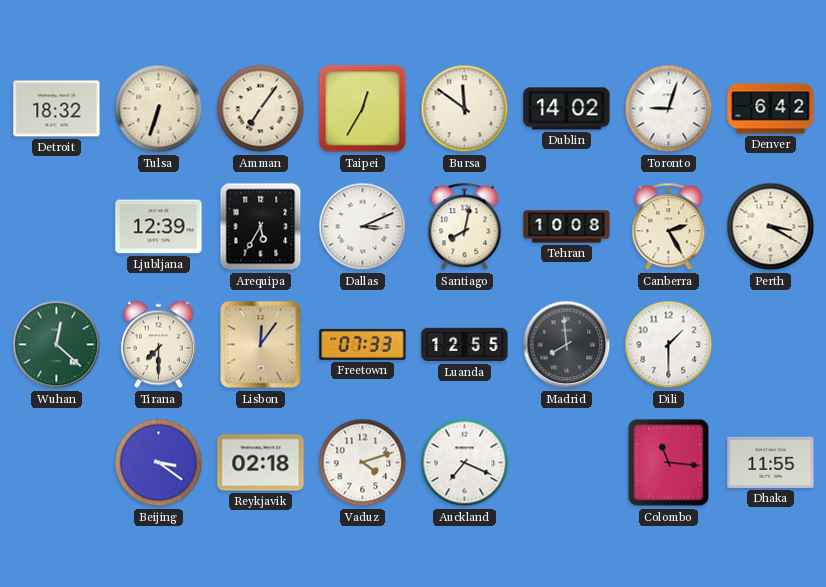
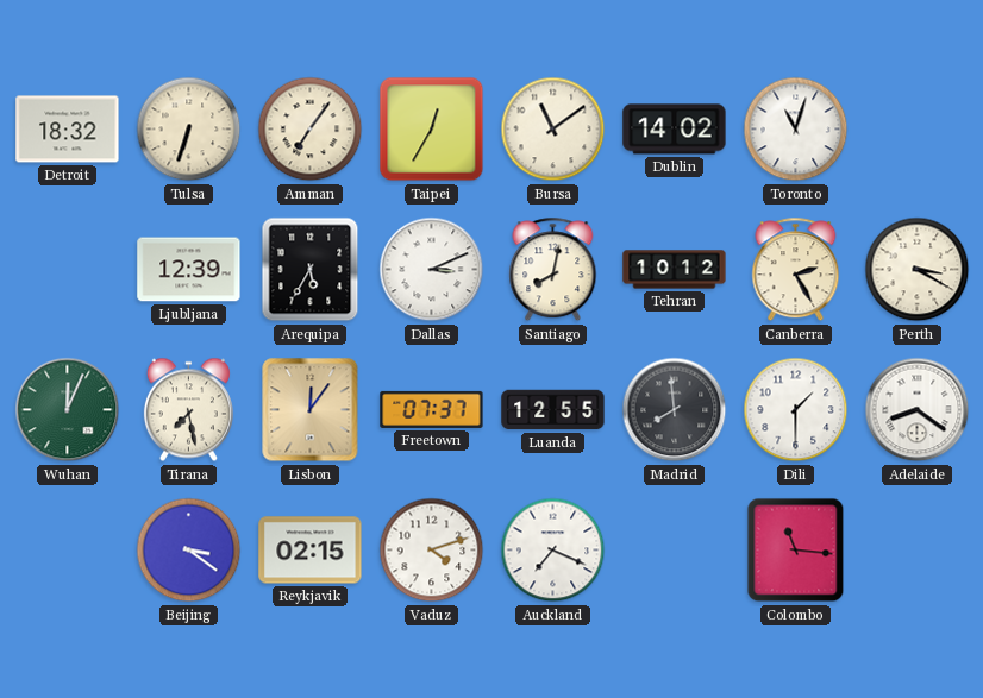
Bursa: 11:51 -> 11:09
Toronto: 9:03 -> 11:03
Denver: 6:42 -> none
Tehran: 10:08 -> 10:12
Wuhan: 12:22 -> 12:04
Tirana: 7:30 -> 7:28
Freetown: 07:33 -> 07:37
Adelaide: none -> 8:21
Reykjavik: 02:18 -> 02:15
Dhaka: 11:55 -> none
